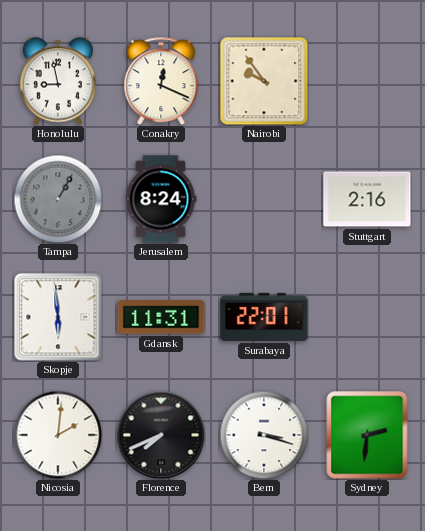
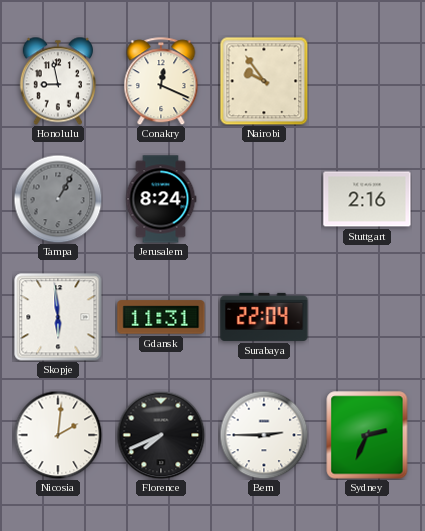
Surabaya: 22:01 -> 22:04
Bern: 3:18 -> 2:45
Sydney: 2:31 -> 2:34
